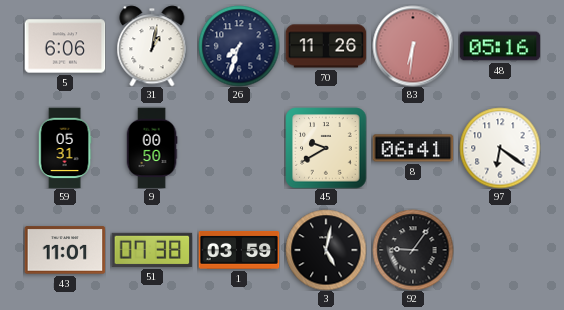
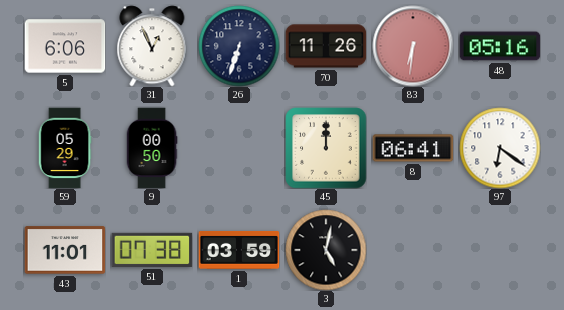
31: 1:02 -> 12:56
26: 7:33 -> 6:33
59: 05:31 -> 05:29
45: 9:40 -> 12:00
92: 9:06 -> none
